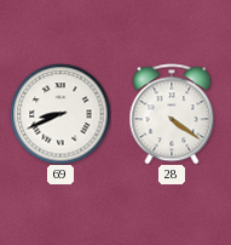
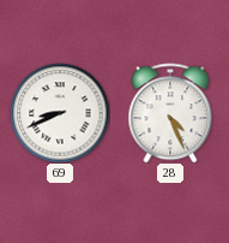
28: 4:21 -> 4:26
